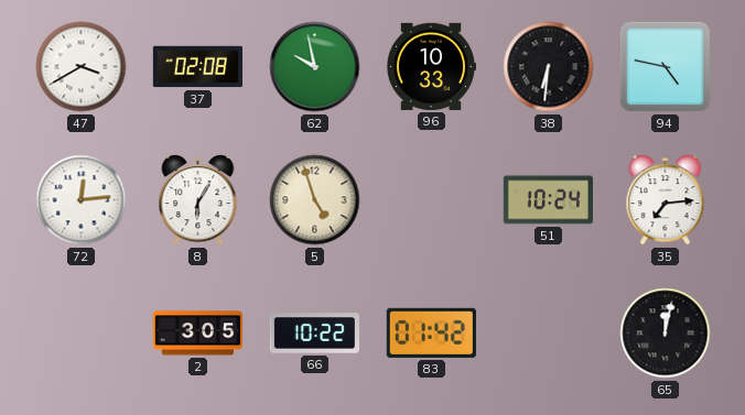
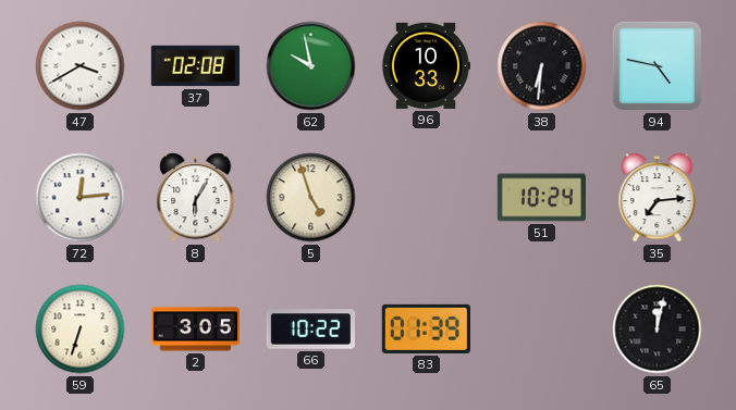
59: none -> 6:33
83: 01:42 -> 01:39
